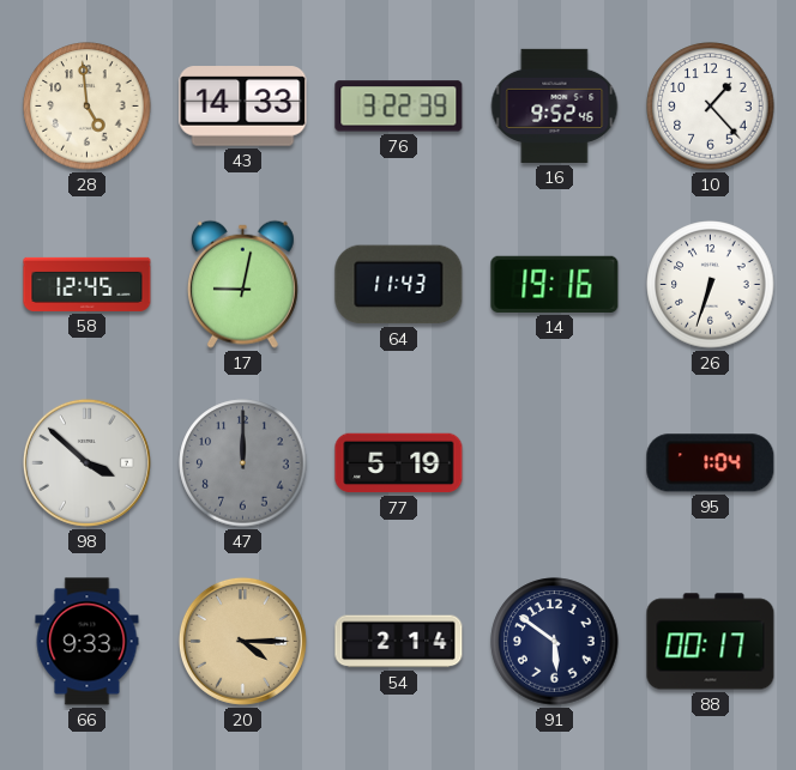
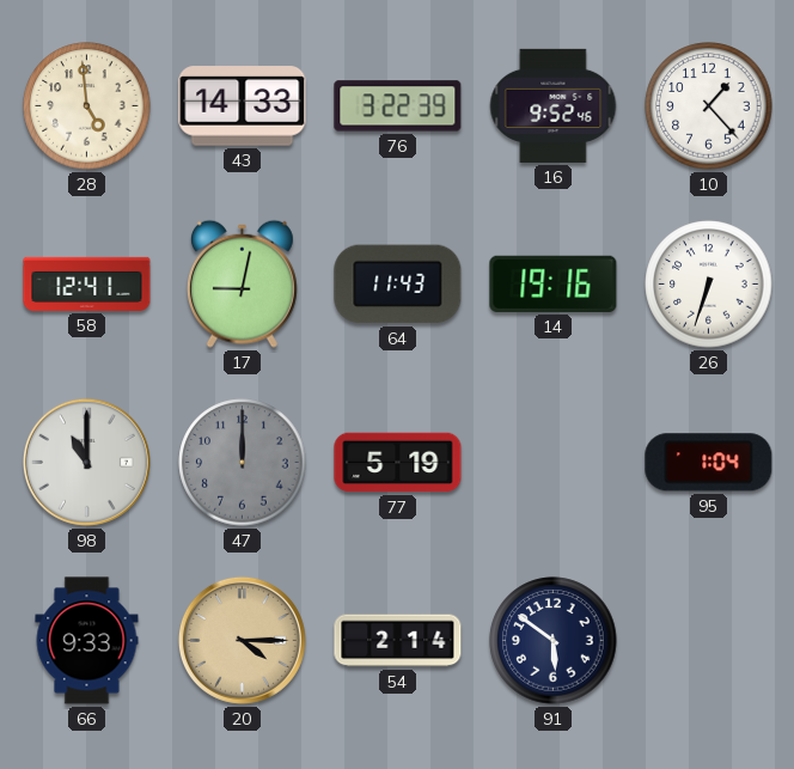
58: 12:45 -> 12:41
98: 3:52 -> 11:00
88: 00:17 -> none
